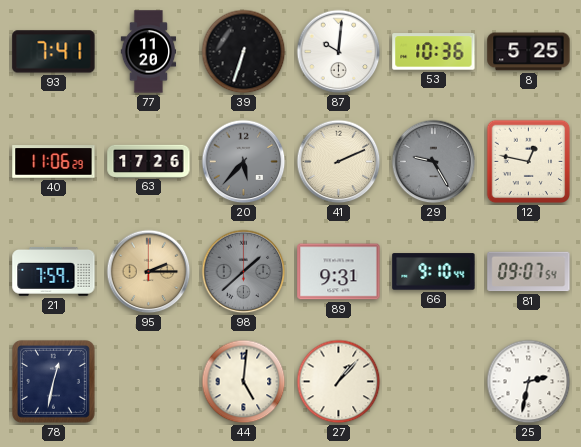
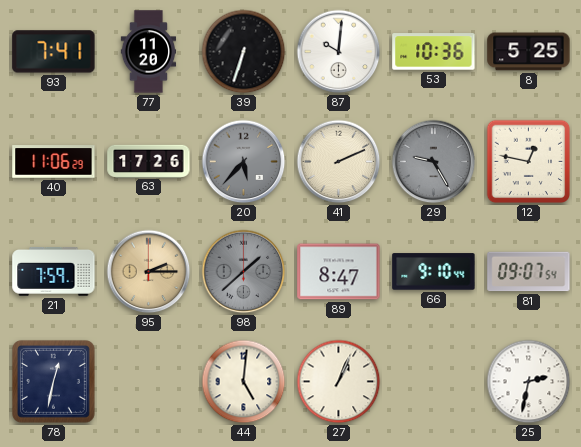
89: 9:31 -> 8:47
27: 1:07 -> 1:04
